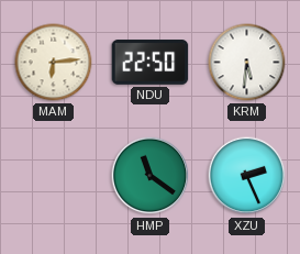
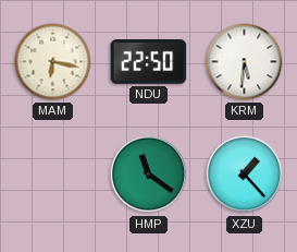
MAM: 6:14 -> 6:17
XZU: 2:26 -> 1:23
